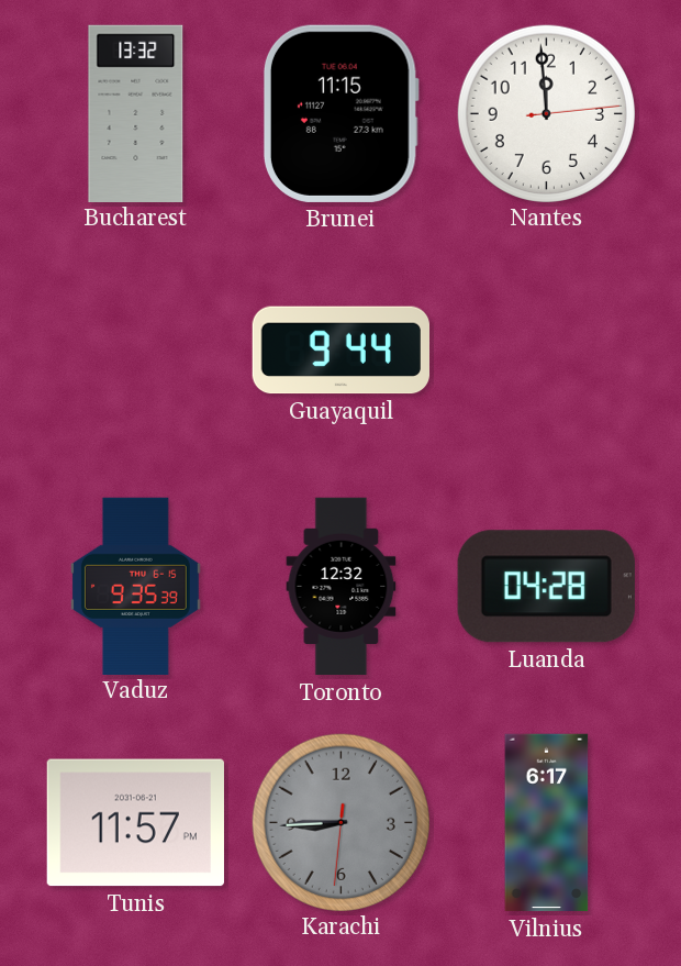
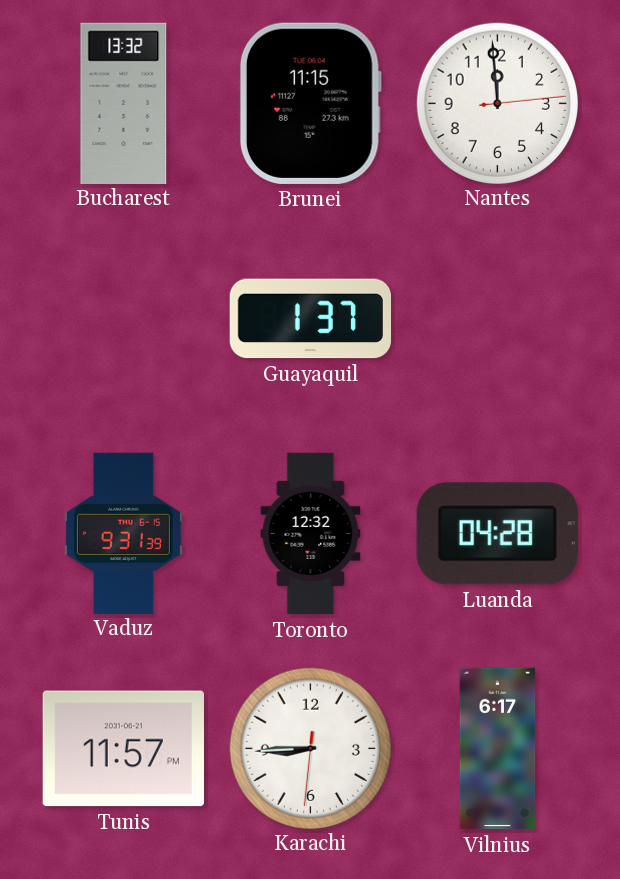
Guayaquil: 9:44 -> 1:37
Vaduz: 9:35 -> 9:31
Karachi dial: grey -> white
